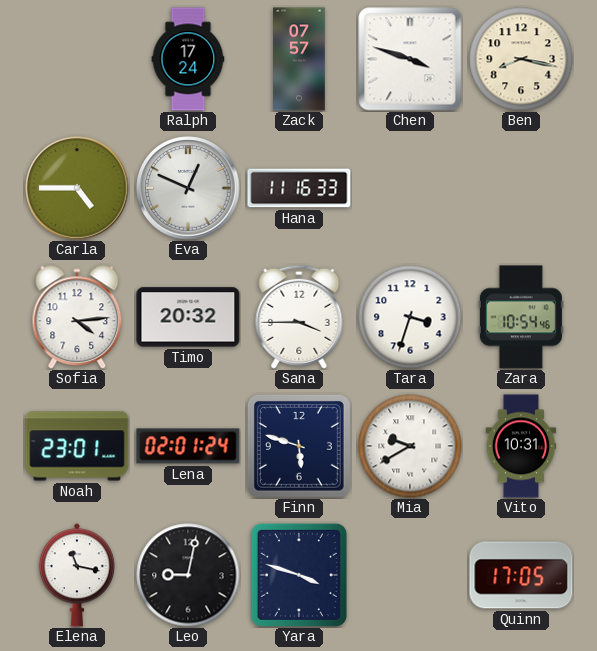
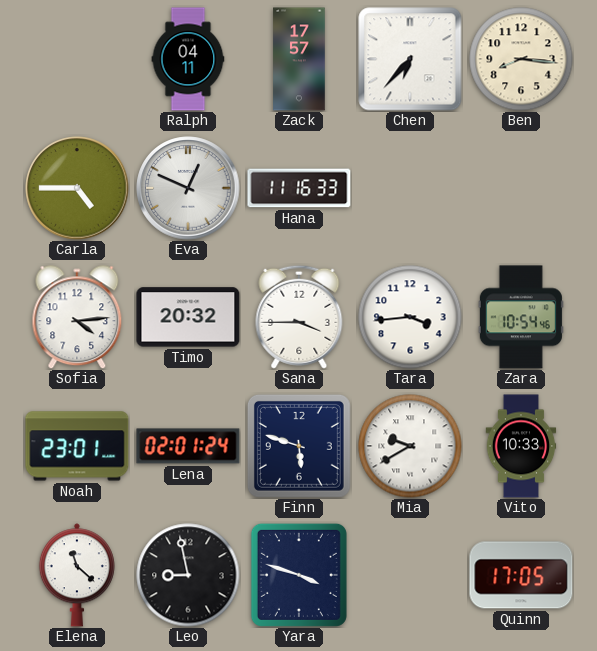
Ralph: 17:24 -> 04:11
Zack: 07:57 -> 17:57
Chen: 3:48 -> 6:37
Ben: 8:17 -> 8:16
Tara: 3:33 -> 3:44
Vito: 10:31 -> 10:33
Elena: 11:17 -> 11:22
Leo: 9:02 -> 8:58
